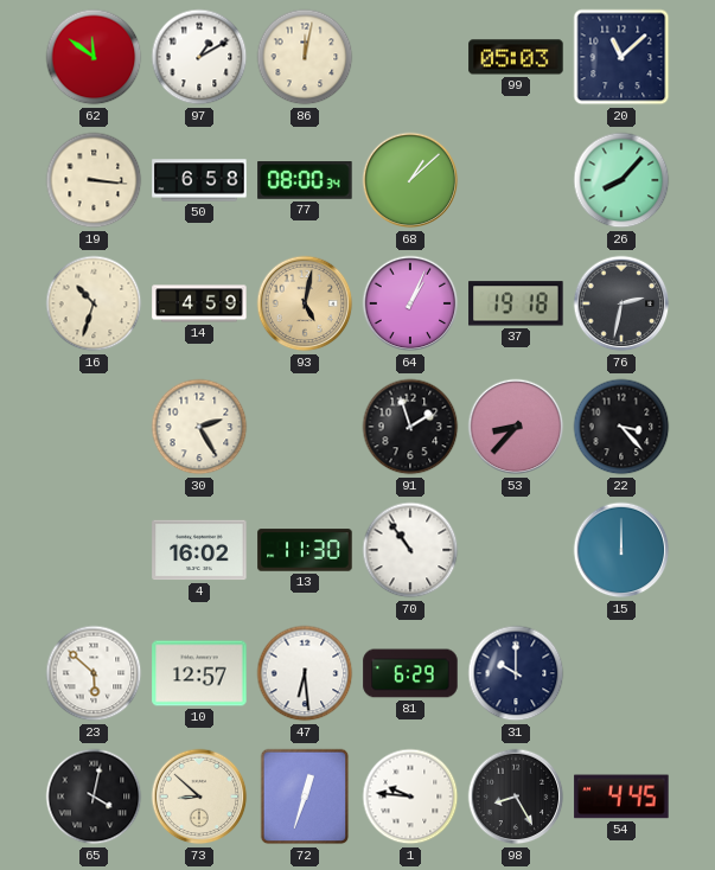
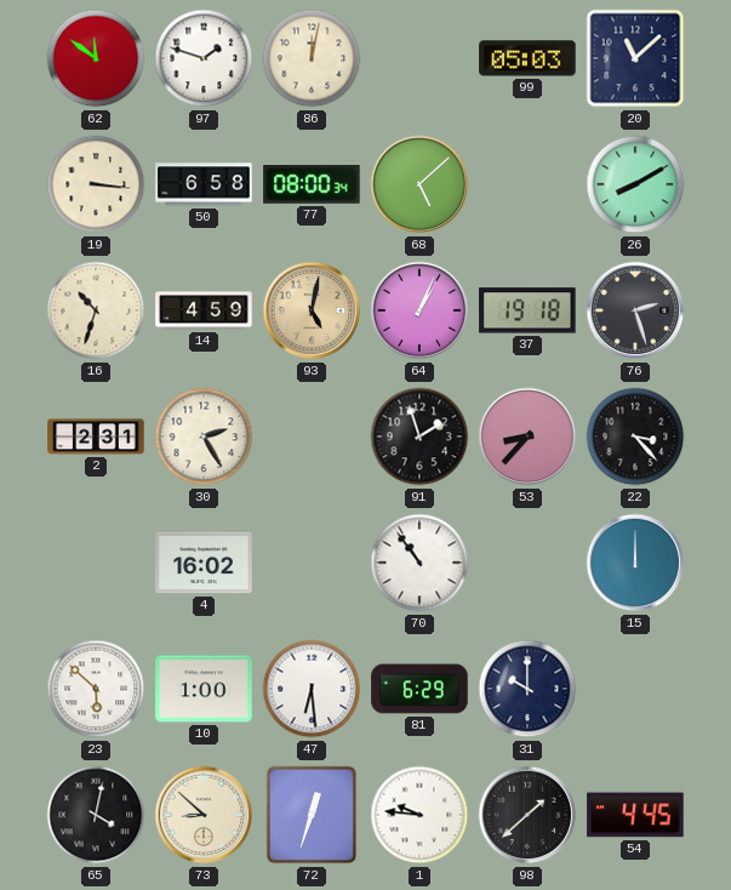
97: 1:10 -> 1:48
68: 1:08 -> 5:08
26: 8:07 -> 8:10
76: 2:32 -> 2:27
2: none -> 2:31
13: 11:30 -> none
10: 12:57 -> 1:00
98: 8:25 -> 1:38
